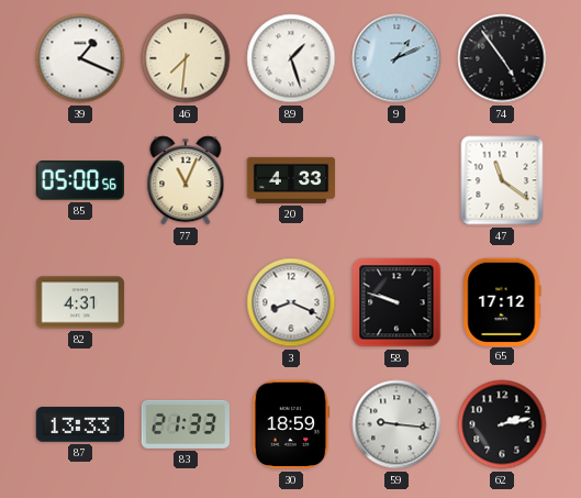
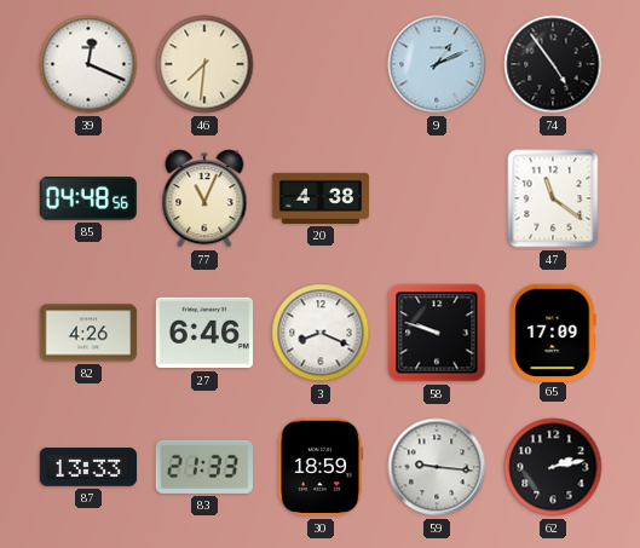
39: 1:19 -> 12:19
89: 1:27 -> none
85: 05:00 -> 04:48
20: 4:33 -> 4:38
82: 4:31 -> 4:26
27: none -> 6:46
65: 17:12 -> 17:09
